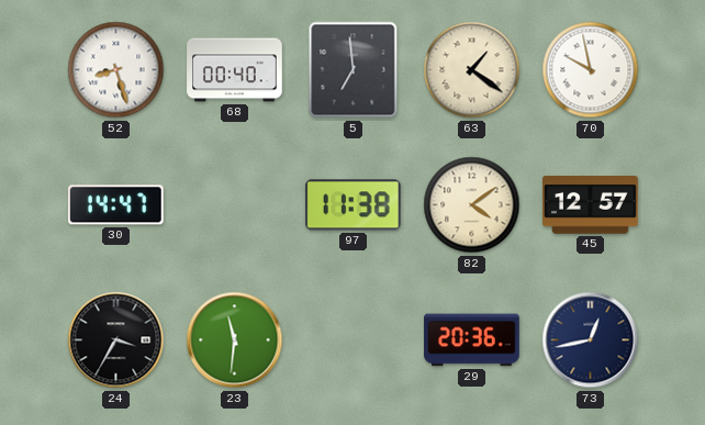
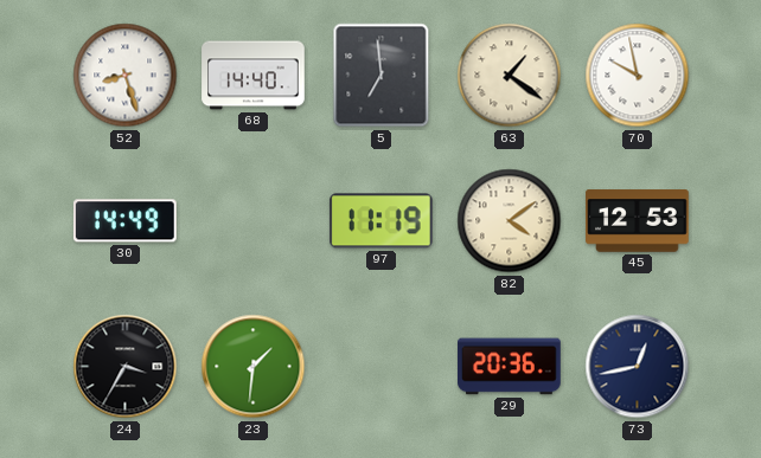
68: 00:40 -> 14:40
30: 14:47 -> 14:49
97: 11:38 -> 11:19
45: 12:57 -> 12:53
23: 11:31 -> 1:31
